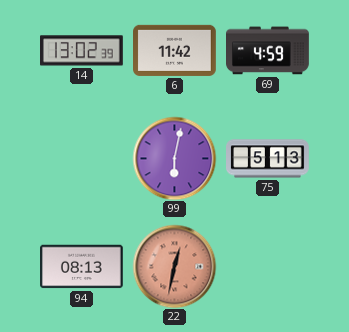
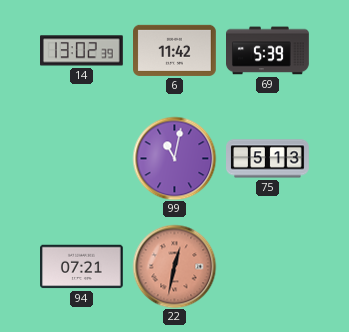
69: 4:59 -> 5:39
99: 6:02 -> 11:02
94: 08:13 -> 07:21
